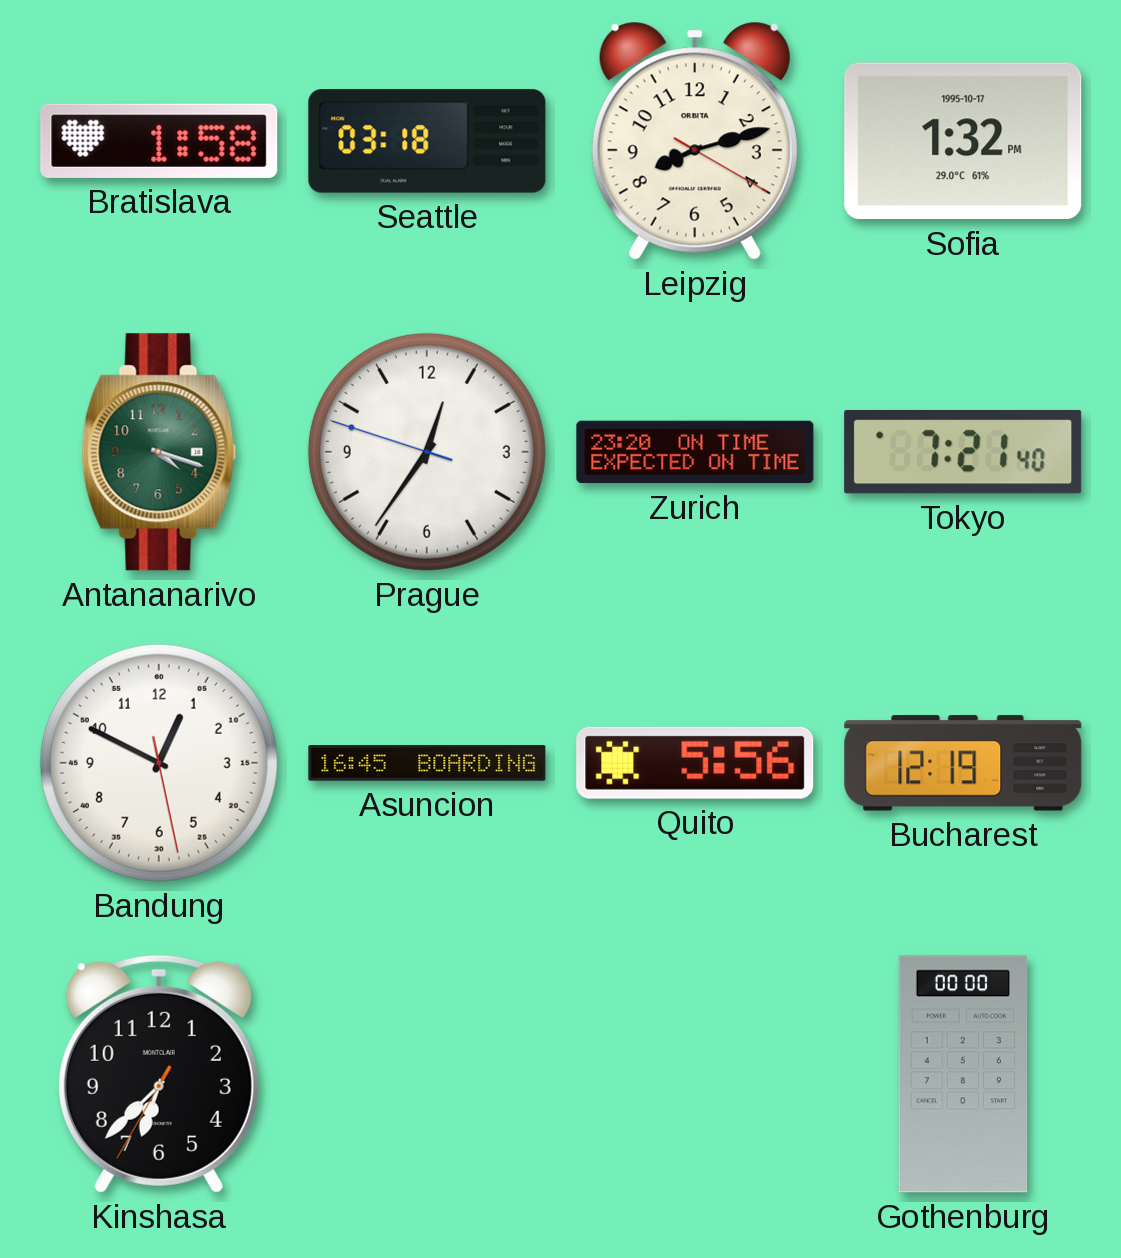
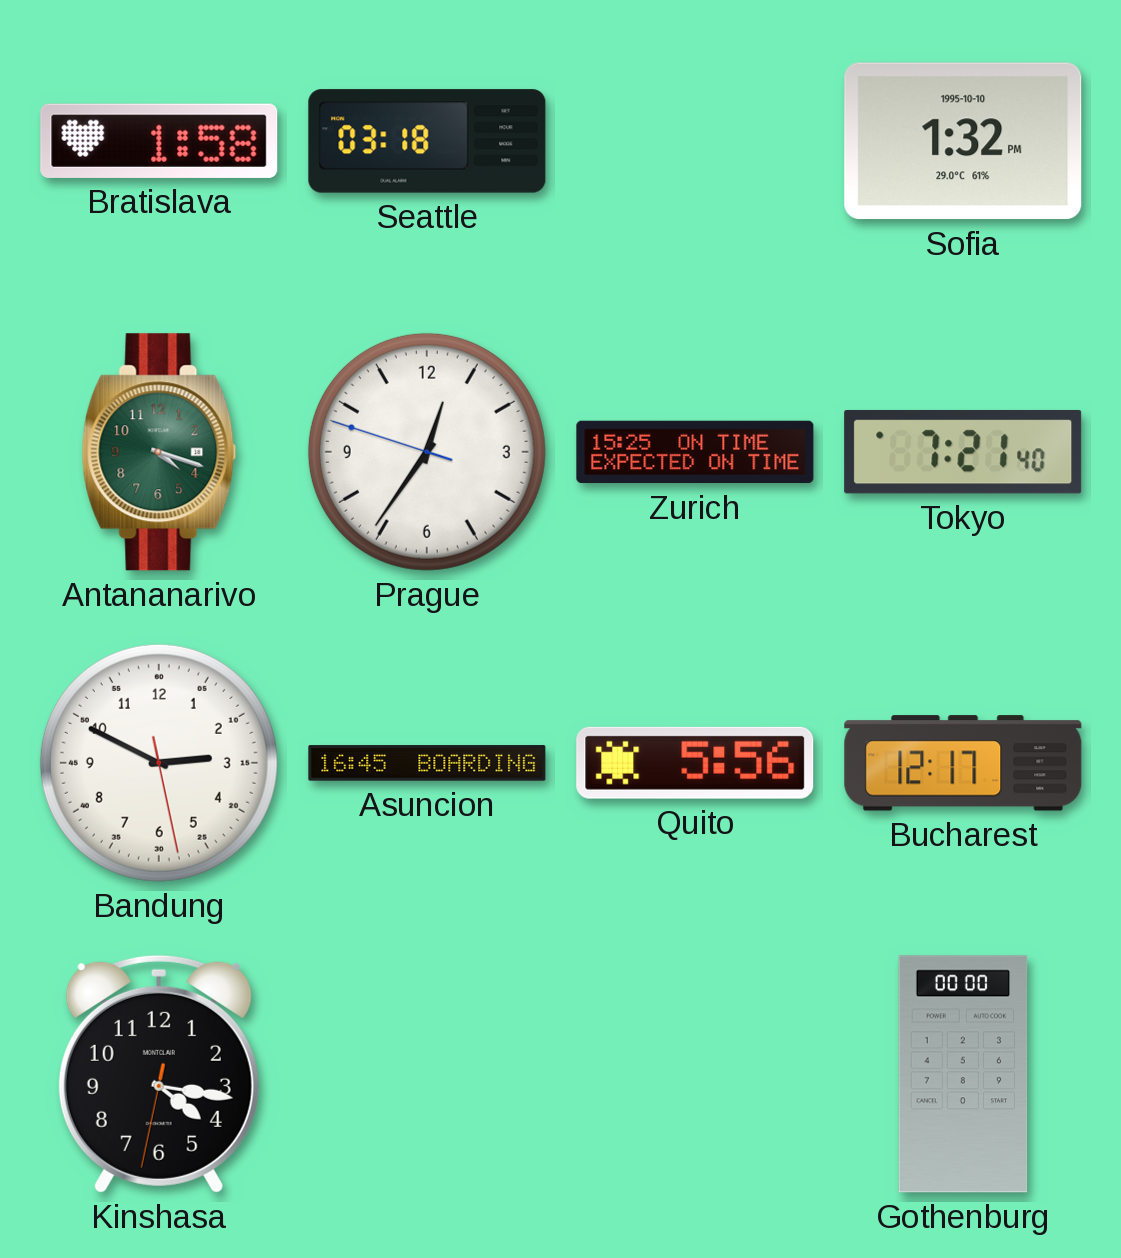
Leipzig: 8:12 -> none
Sofia date: 1995-10-17 -> 1995-10-10
Zurich: 23:20 -> 15:25
Bandung: 12:49 -> 2:49
Bucharest: 12:19 -> 12:17
Kinshasa: 6:37 -> 4:16
